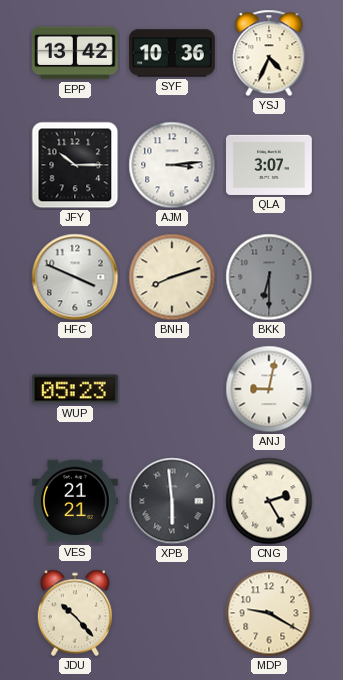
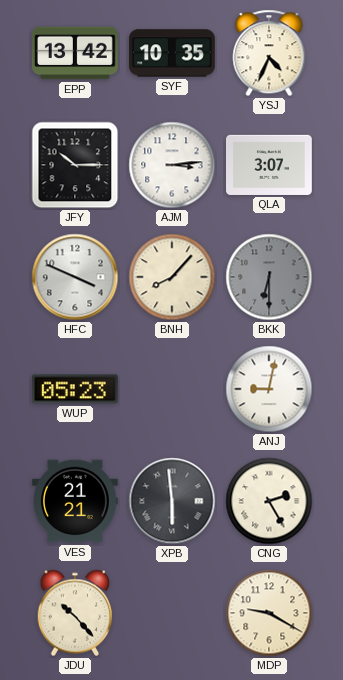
SYF: 10:36 -> 10:35
BNH: 8:12 -> 8:07
